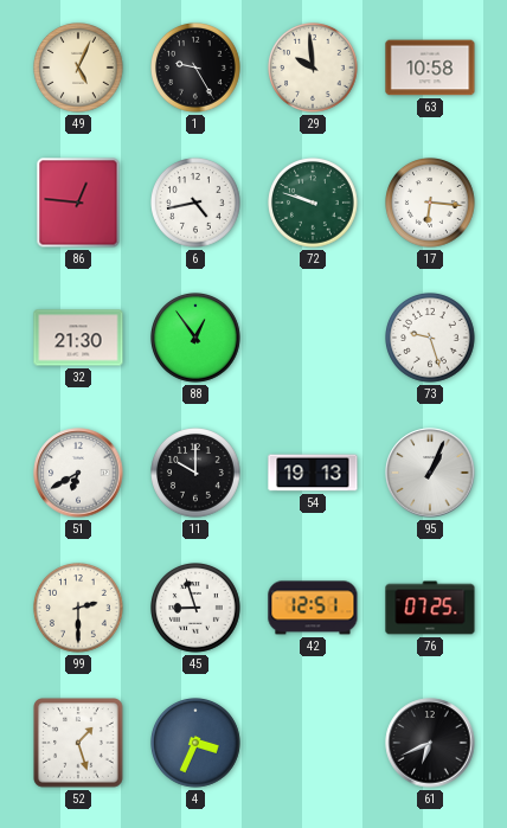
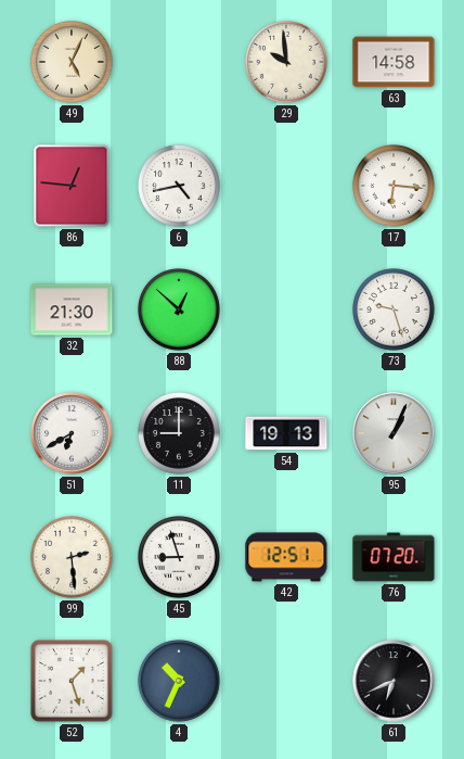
1: 9:25 -> none
63: 10:58 -> 14:58
72: 9:48 -> none
88: 12:54 -> 12:52
11: 10:00 -> 9:00
99: 2:30 -> 2:29
76: 07:25 -> 07:20
4: 3:34 -> 10:34
